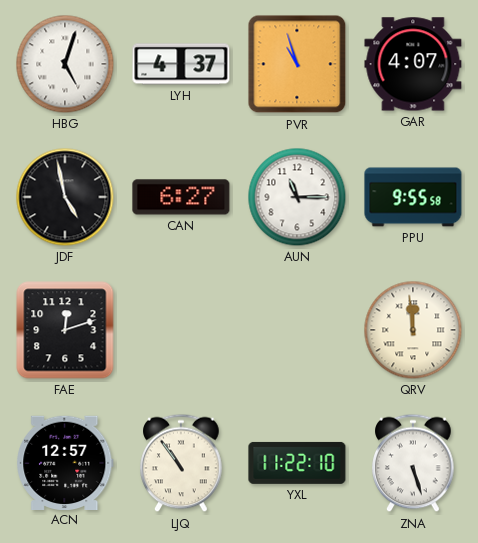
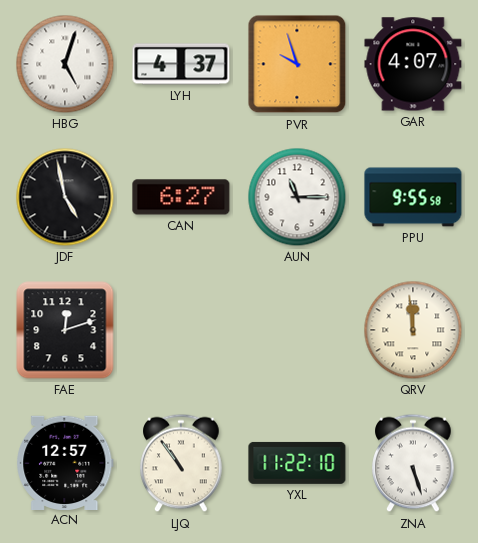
PVR: 10:57 -> 9:57
